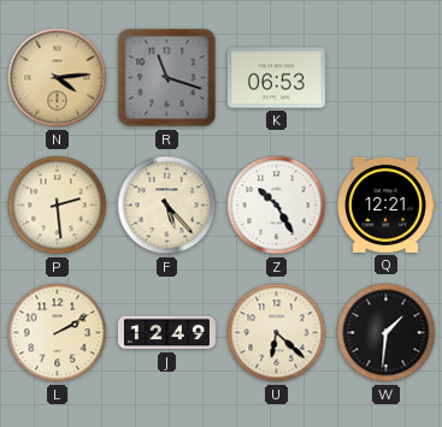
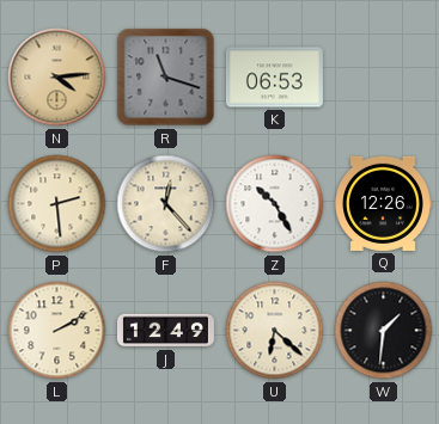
F: 5:23 -> 12:23
Q: 12:21 -> 12:26
